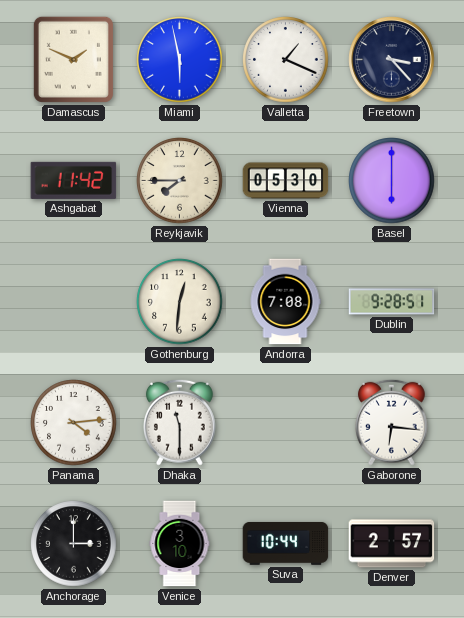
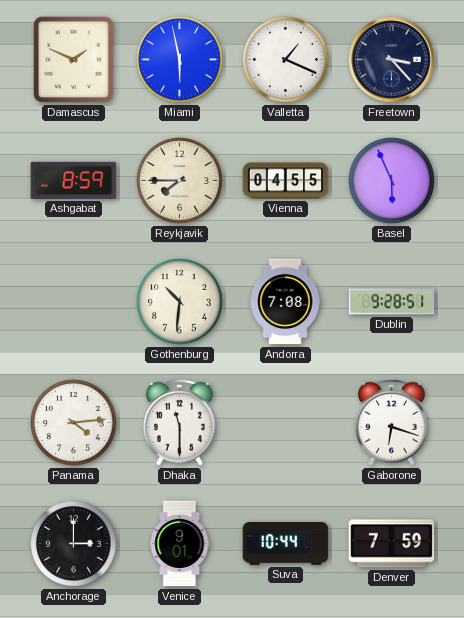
Ashgabat: 11:42 -> 8:59
Vienna: 05:30 -> 04:55
Basel: 6:00 -> 5:56
Gothenburg: 12:31 -> 10:31
Gaborone: 6:16 -> 6:18
Venice: 3:10 -> 9:01
Denver: 2:57 -> 7:59
